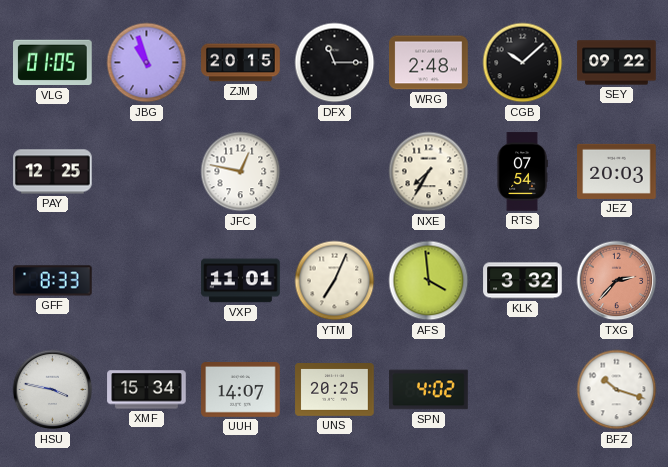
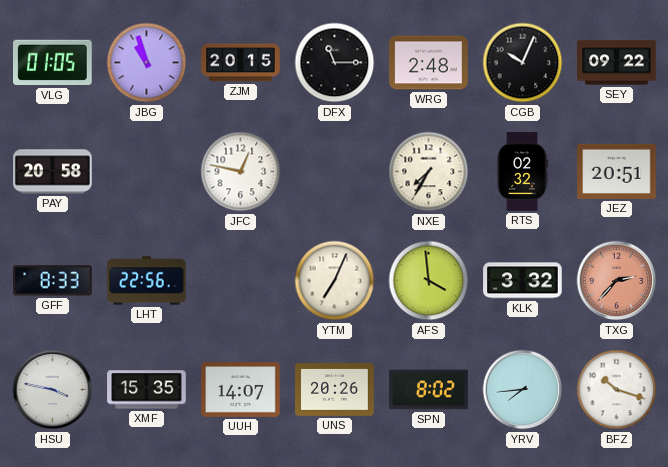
CGB: 10:08 -> 10:04
PAY: 12:25 -> 20:58
RTS: 07:54 -> 02:32
JEZ: 20:03 -> 20:51
LHT: none -> 22:56
VXP: 11:01 -> none
XMF: 15:34 -> 15:35
UNS: 20:25 -> 20:26
SPN: 4:02 -> 8:02
YRV: none -> 7:44
